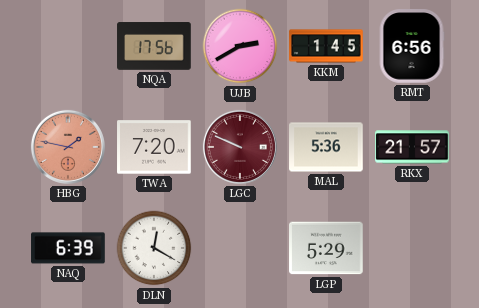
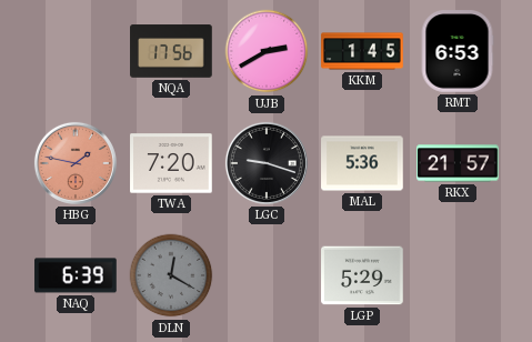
RMT: 6:56 -> 6:53
LGC: 9:49 -> 9:18
LGC dial: burgundy -> black
DLN dial: white -> grey
